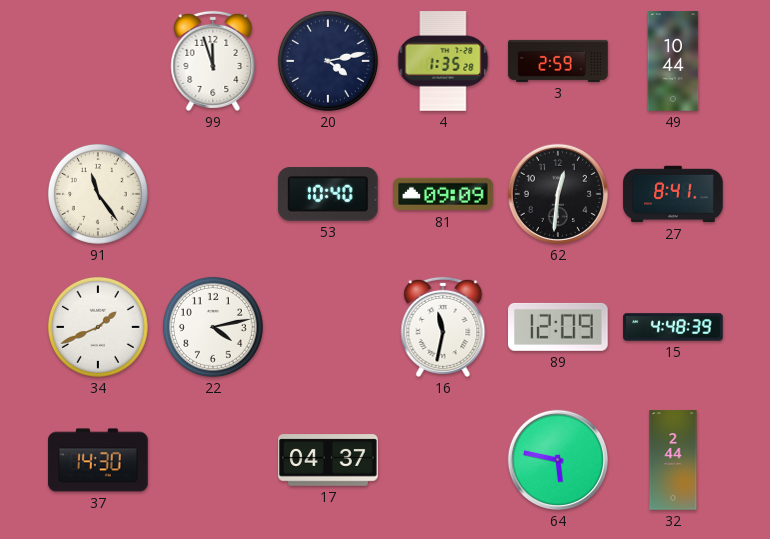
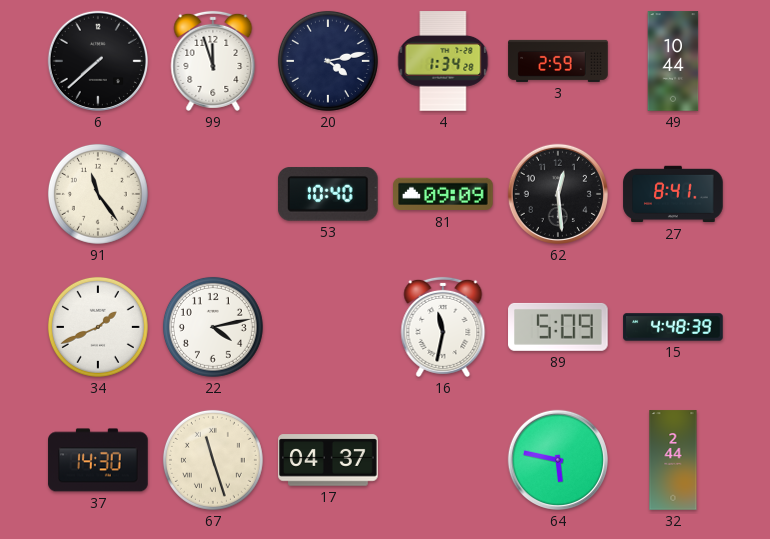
6: none -> 7:38
4: 1:35 -> 1:34
62: 12:31 -> 12:29
89: 12:09 -> 5:09
67: none -> 11:27
